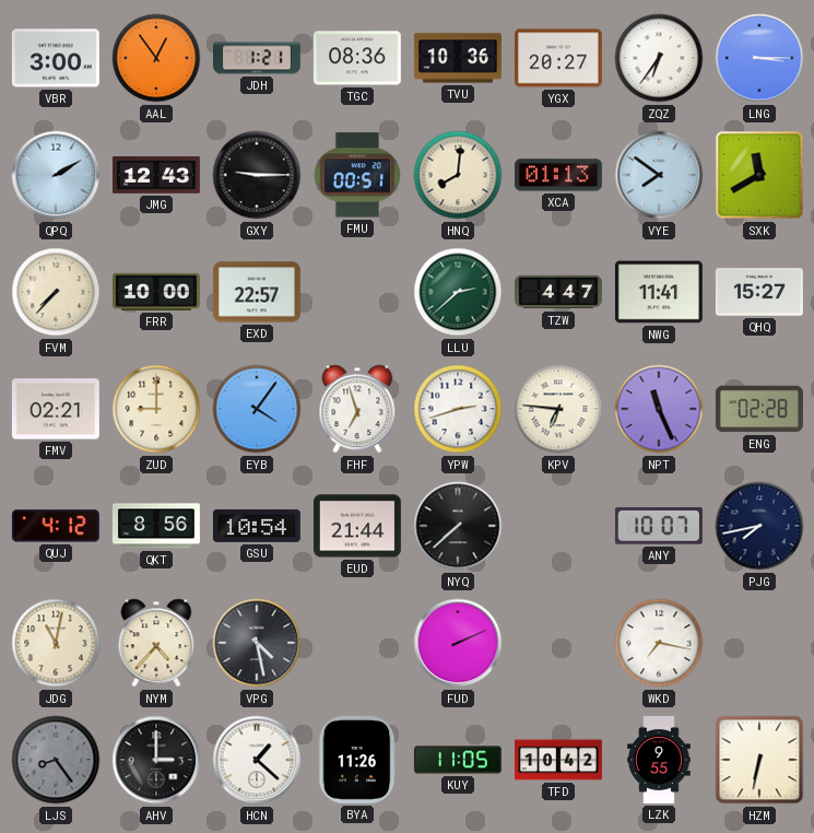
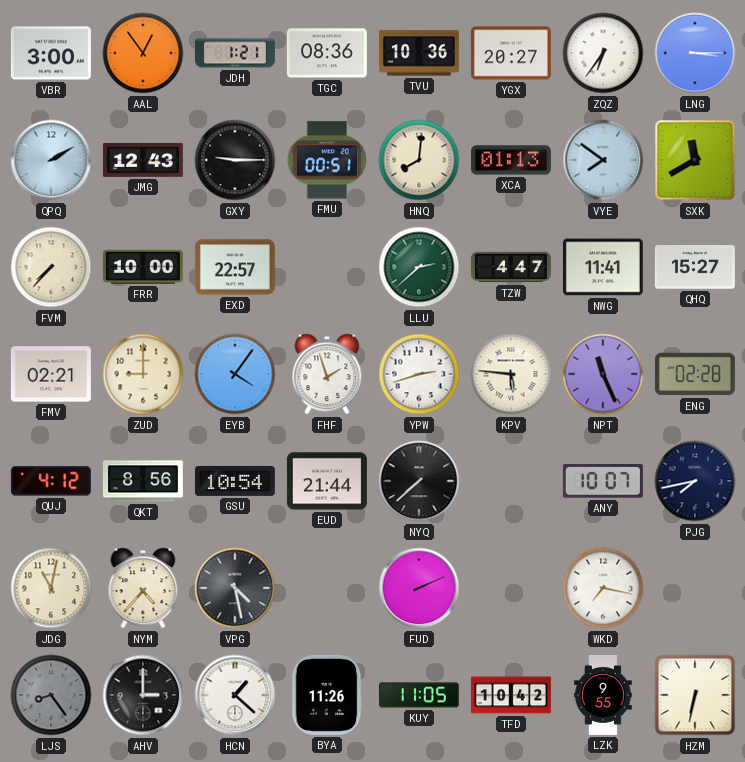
FHF: 6:57 -> 1:57
KPV: 6:46 -> 5:46
